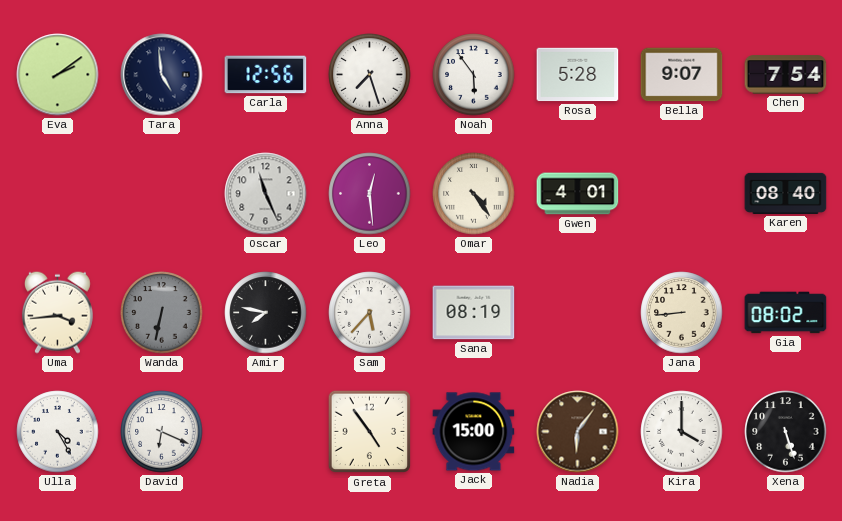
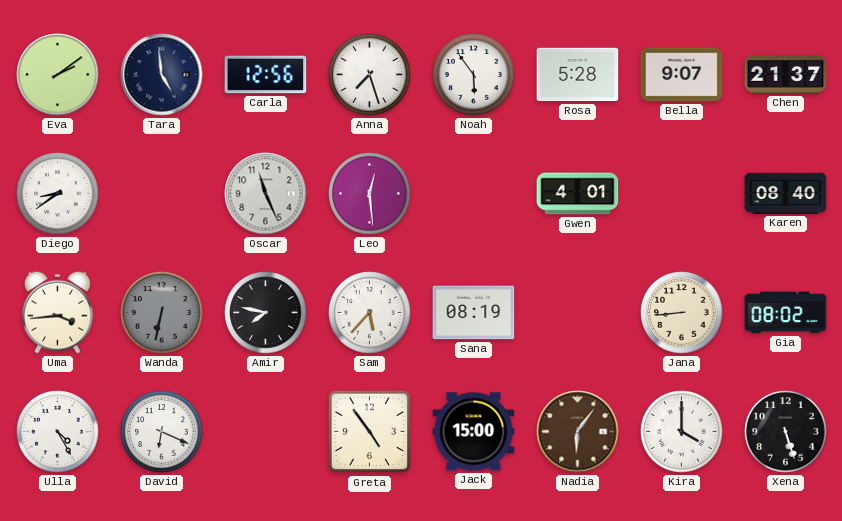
Chen: 7:54 -> 21:37
Diego: none -> 8:39
Omar: 4:24 -> none
